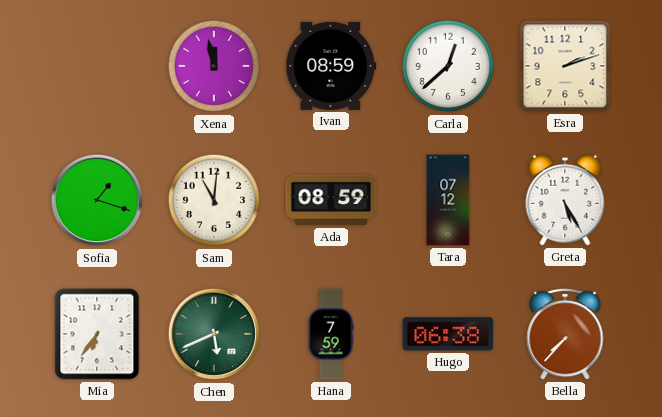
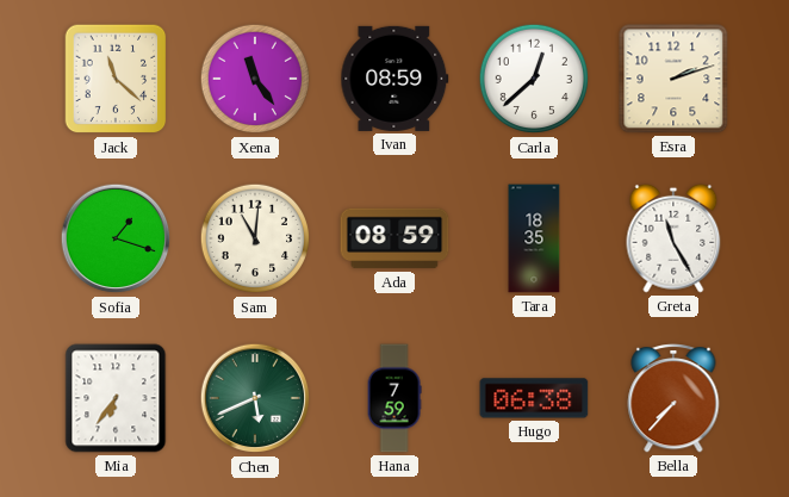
Jack: none -> 11:22
Xena: 11:58 -> 11:24
Tara: 07:12 -> 18:35
Greta: 5:25 -> 11:25
